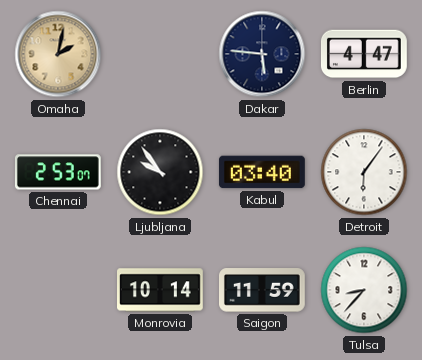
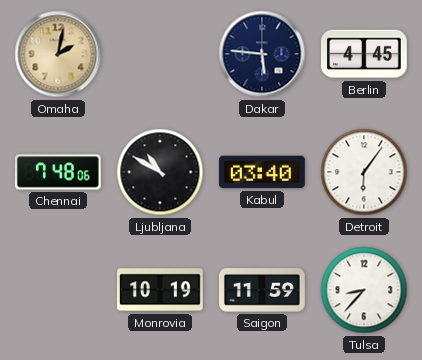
Berlin: 4:47 -> 4:45
Chennai: 2:53 -> 7:48
Ljubljana: 9:54 -> 10:50
Monrovia: 10:14 -> 10:19
